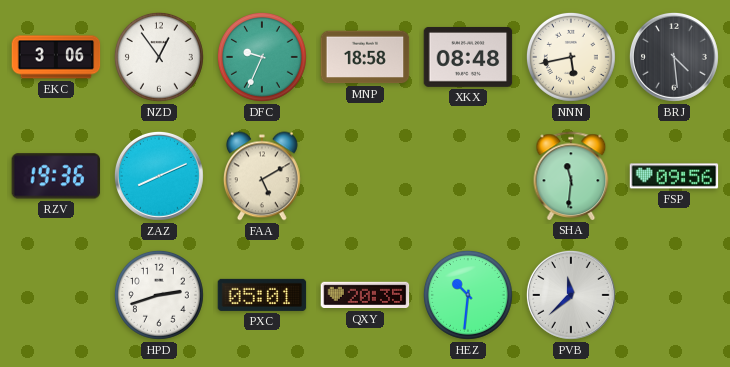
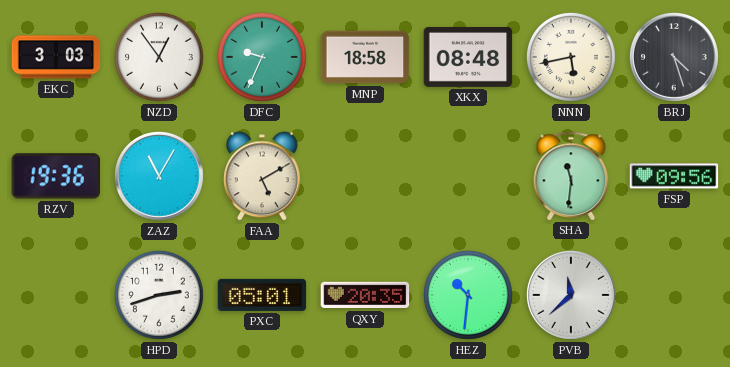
EKC: 3:06 -> 3:03
BRJ: 4:29 -> 4:27
ZAZ: 8:11 -> 11:05
